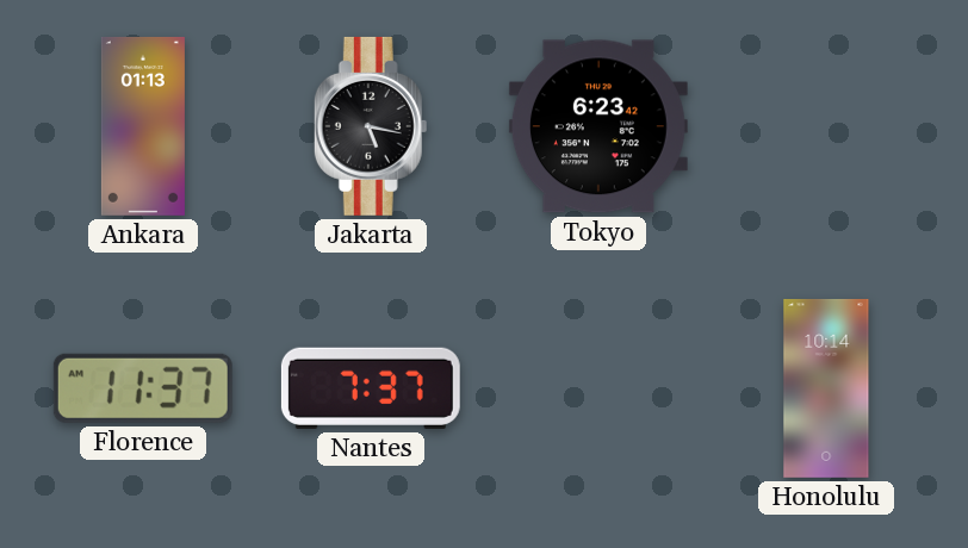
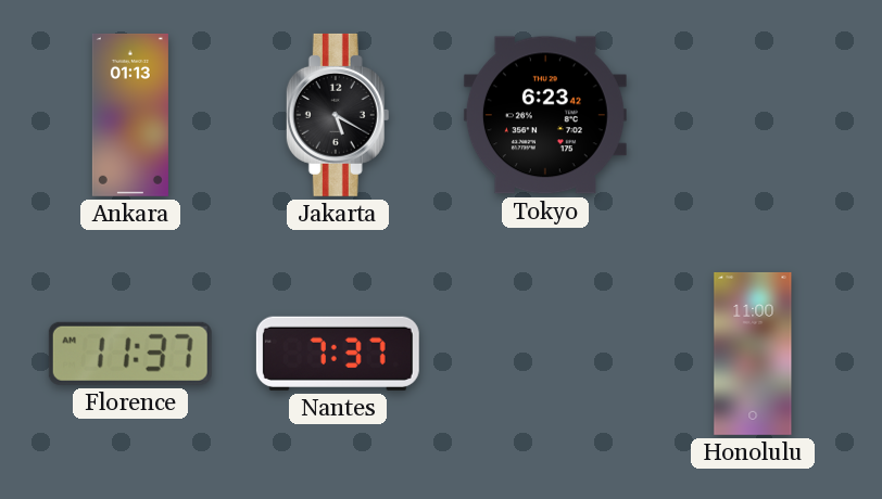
Jakarta: 5:17 -> 5:20
Honolulu: 10:14 -> 11:00
